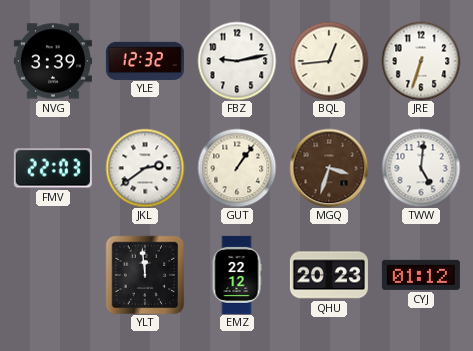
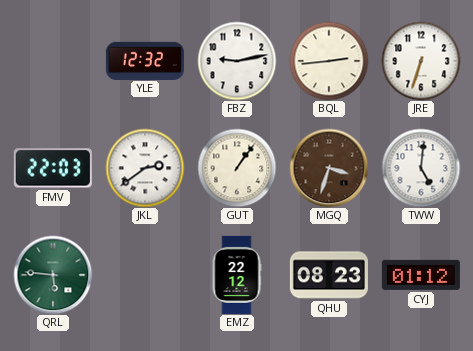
NVG: 3:39 -> none
BQL: 12:44 -> 2:44
QRL: none -> 5:46
YLT: 11:59 -> none
QHU: 20:23 -> 08:23
